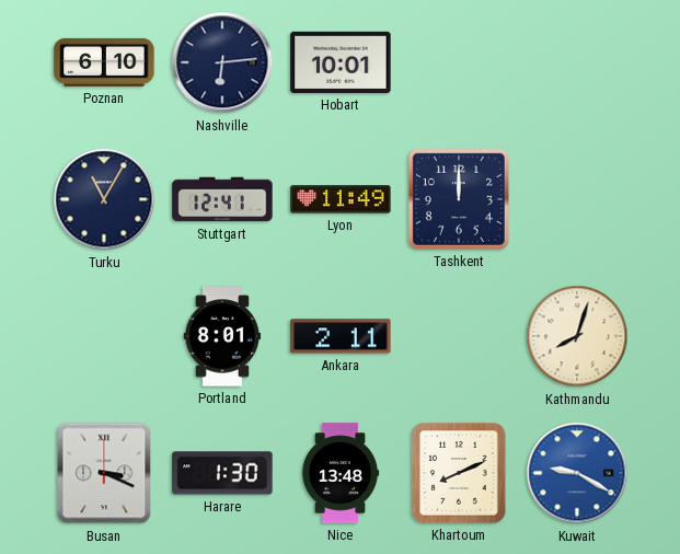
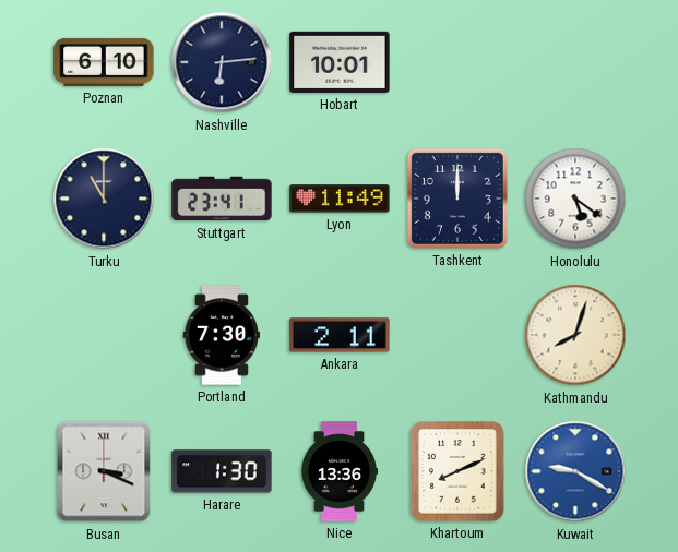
Turku: 11:05 -> 11:00
Stuttgart: 12:41 -> 23:41
Honolulu: none -> 5:21
Portland: 8:01 -> 7:30
Nice: 13:48 -> 13:36
